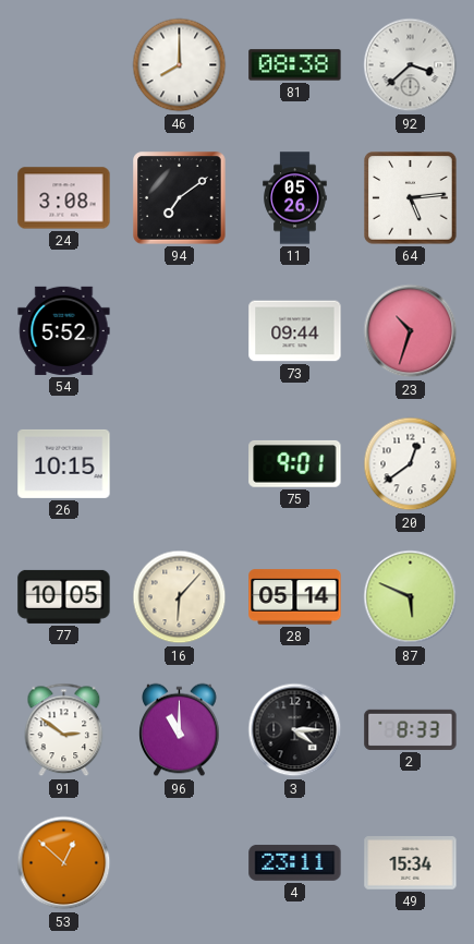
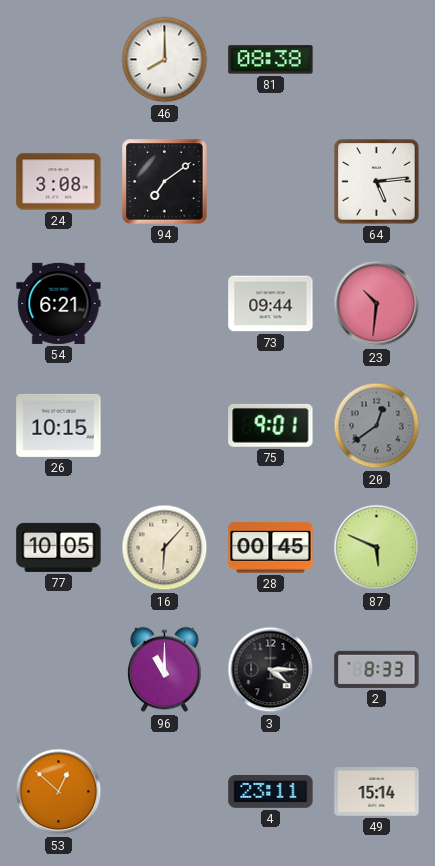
92: 3:38 -> none
11: 05:26 -> none
54: 5:52 -> 6:21
23: 10:33 -> 10:31
20 dial: white -> grey
28: 05:14 -> 00:45
91: 2:51 -> none
49: 15:34 -> 15:14
